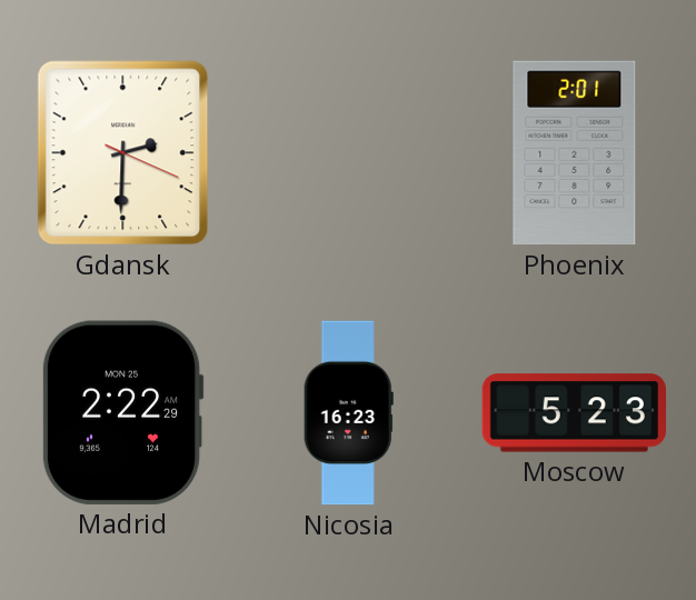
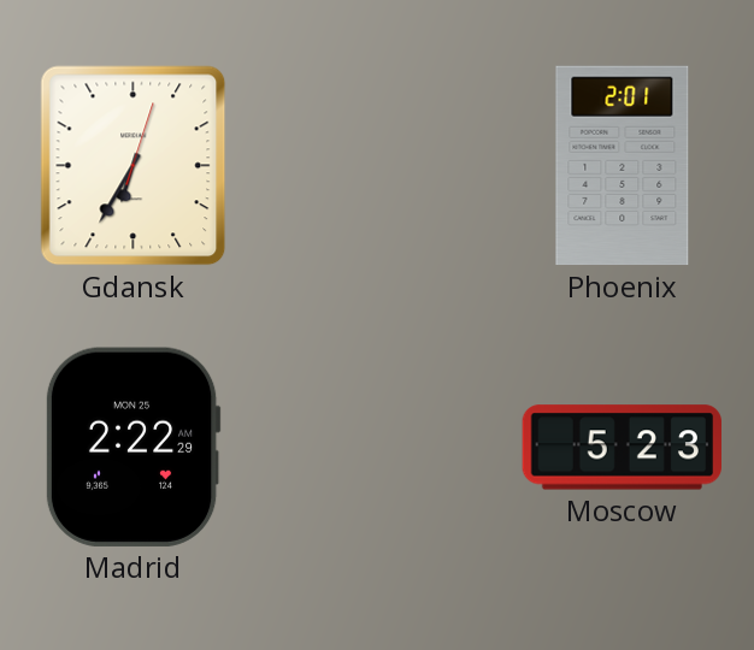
Gdansk: 2:30 -> 6:35
Nicosia: 16:23 -> none
